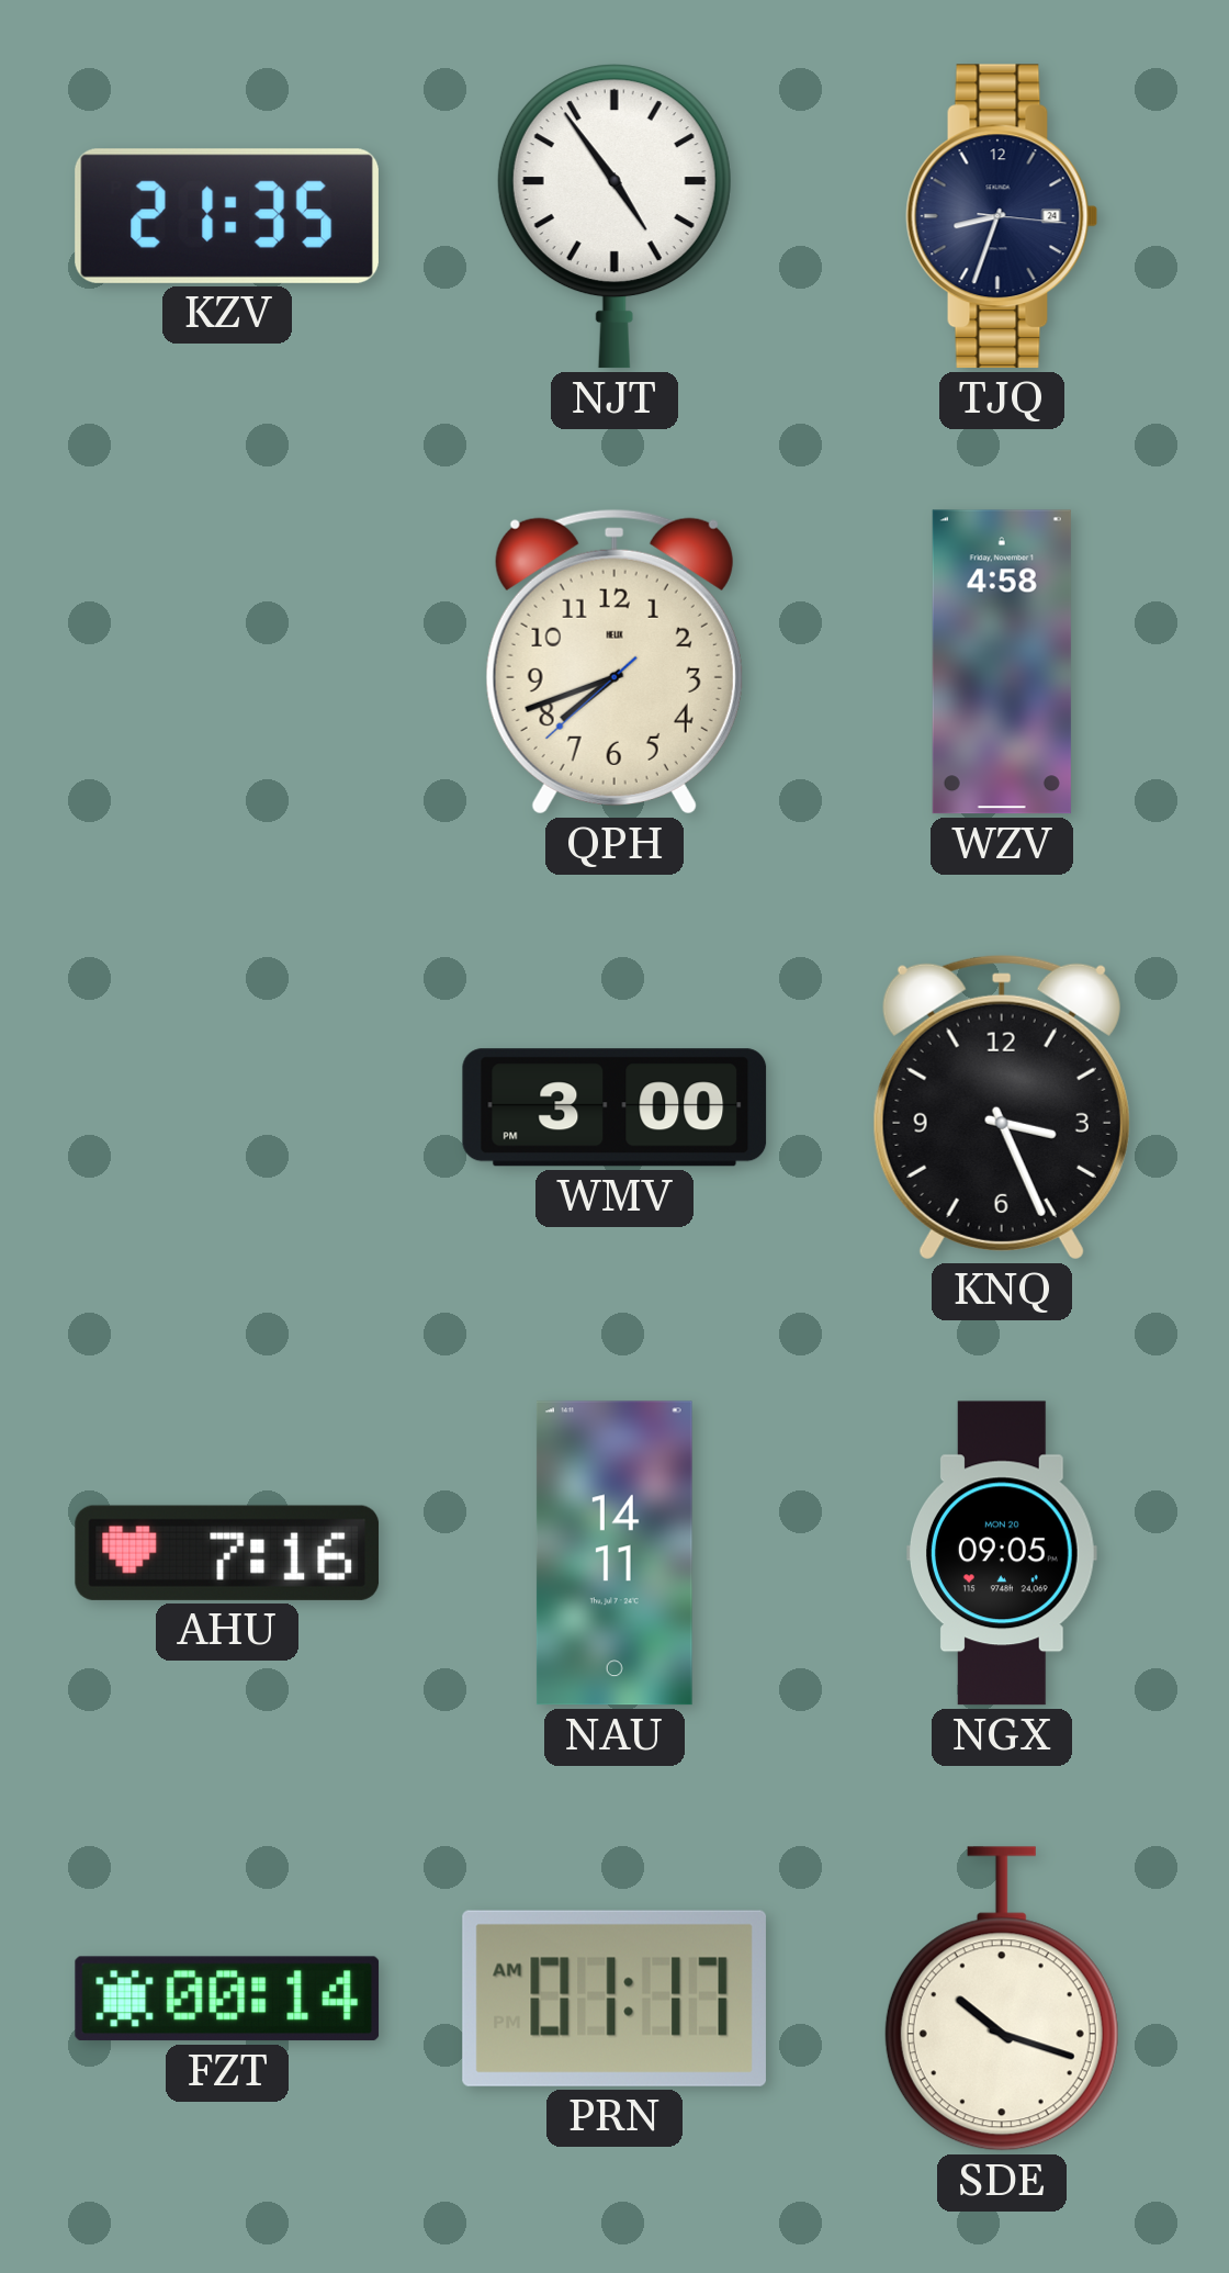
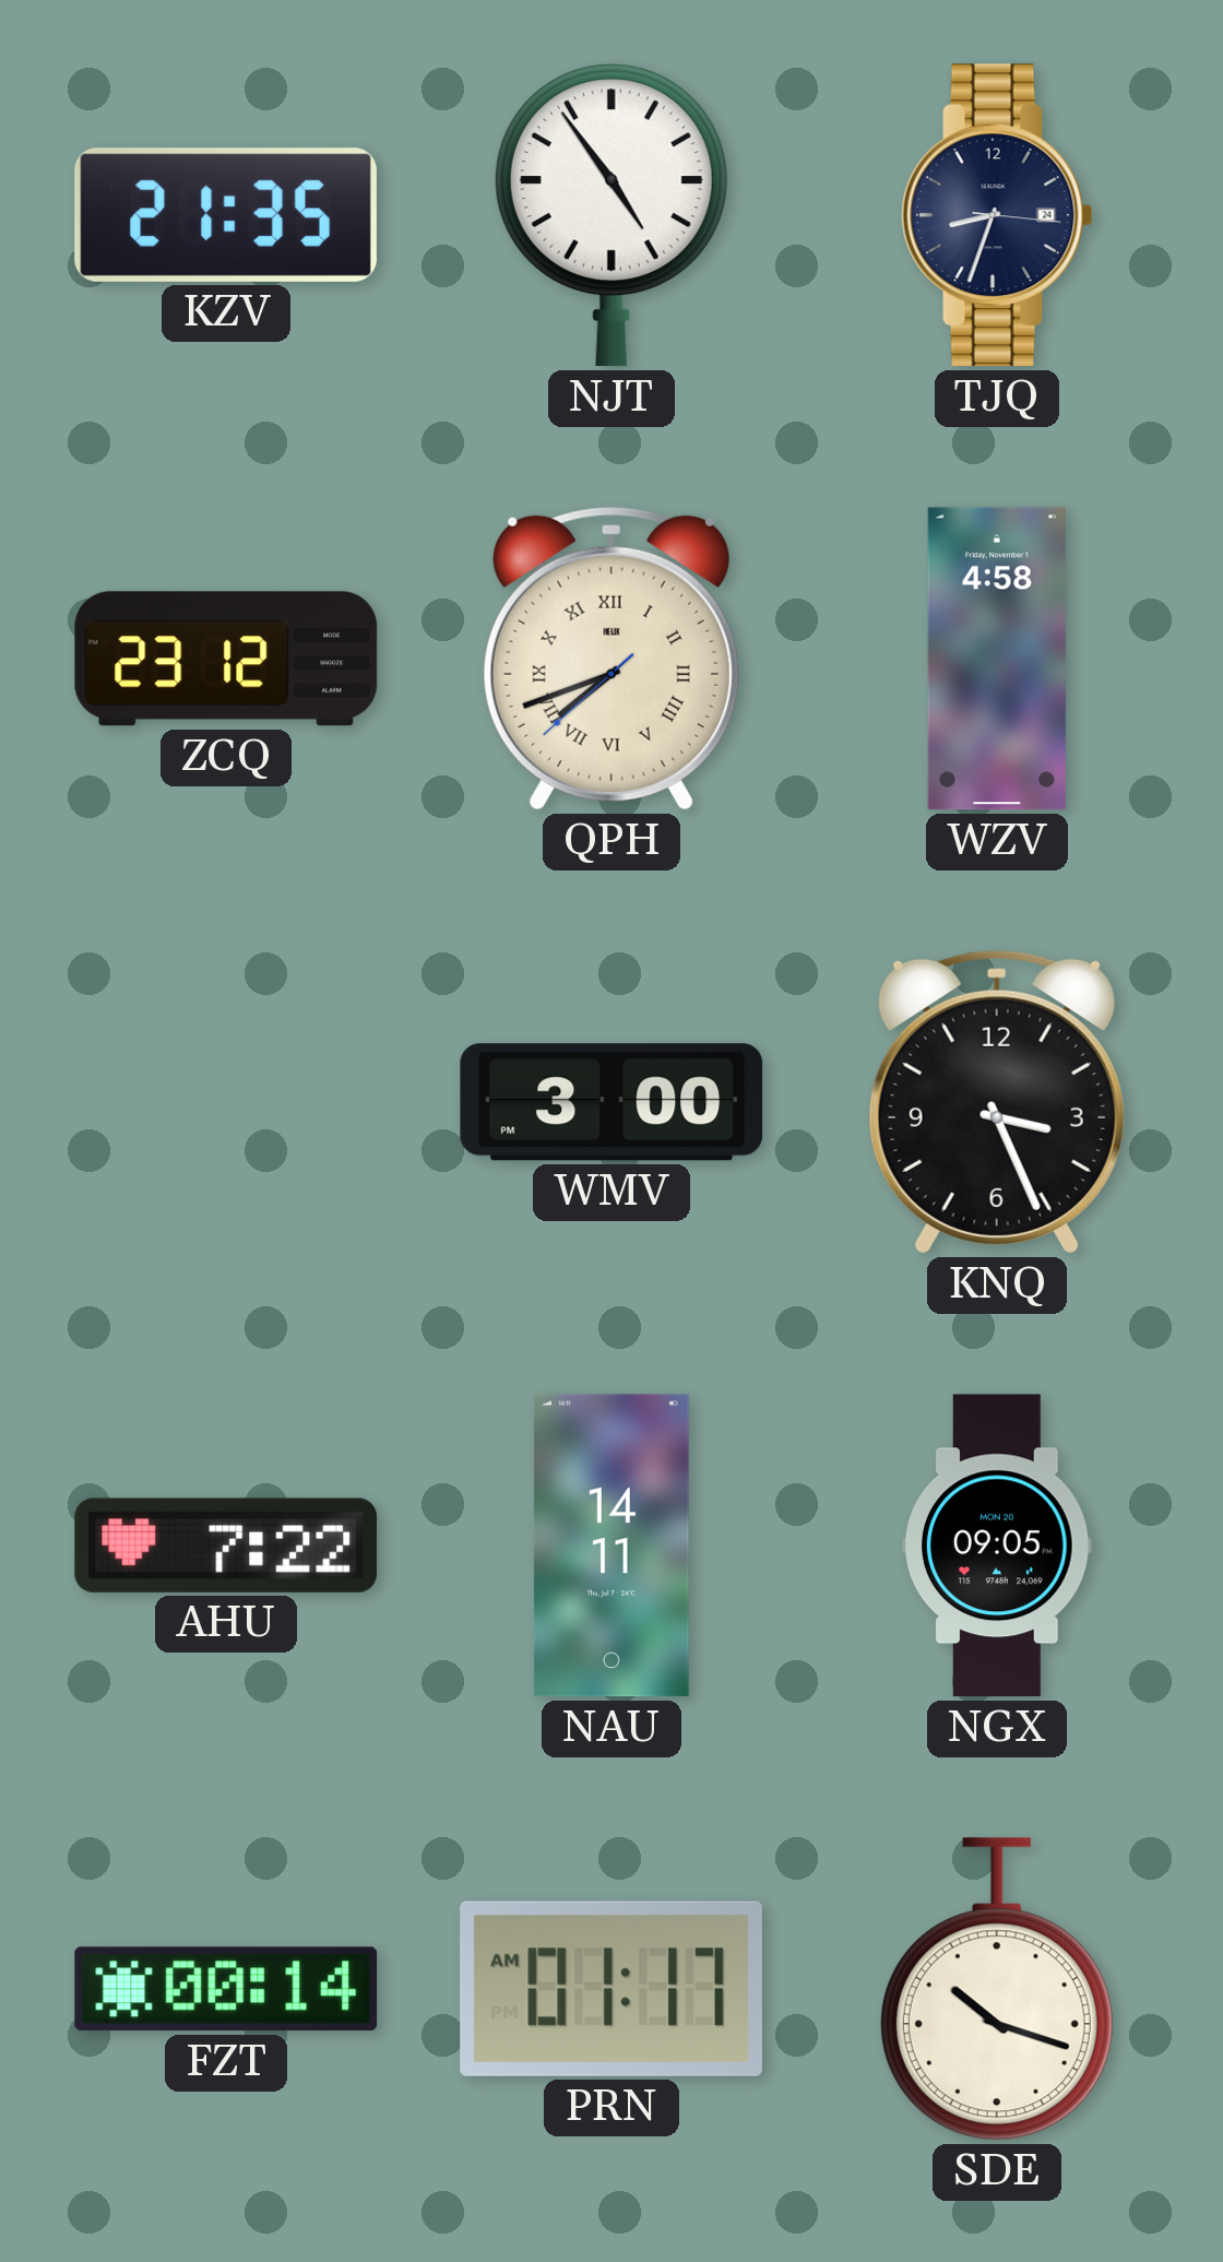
ZCQ: none -> 23:12
QPH numerals: Arabic -> Roman
AHU: 7:16 -> 7:22
